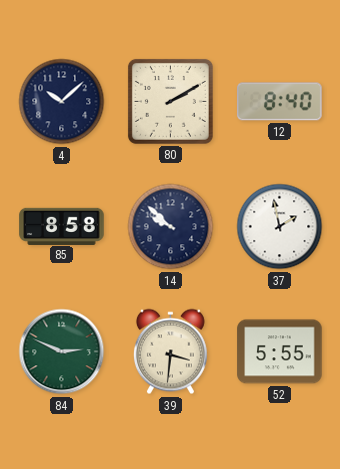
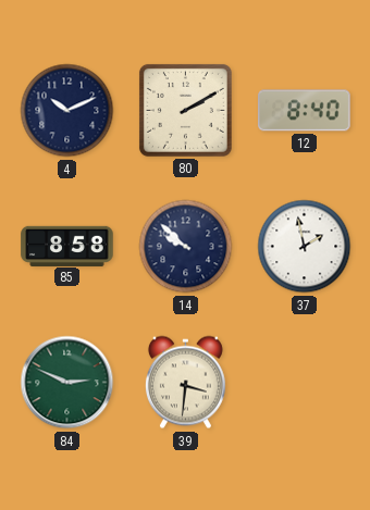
4: 10:08 -> 10:11
52: 5:55 -> none
